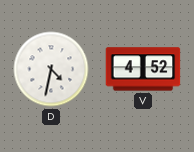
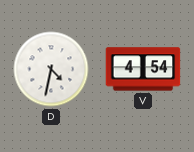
V: 4:52 -> 4:54
